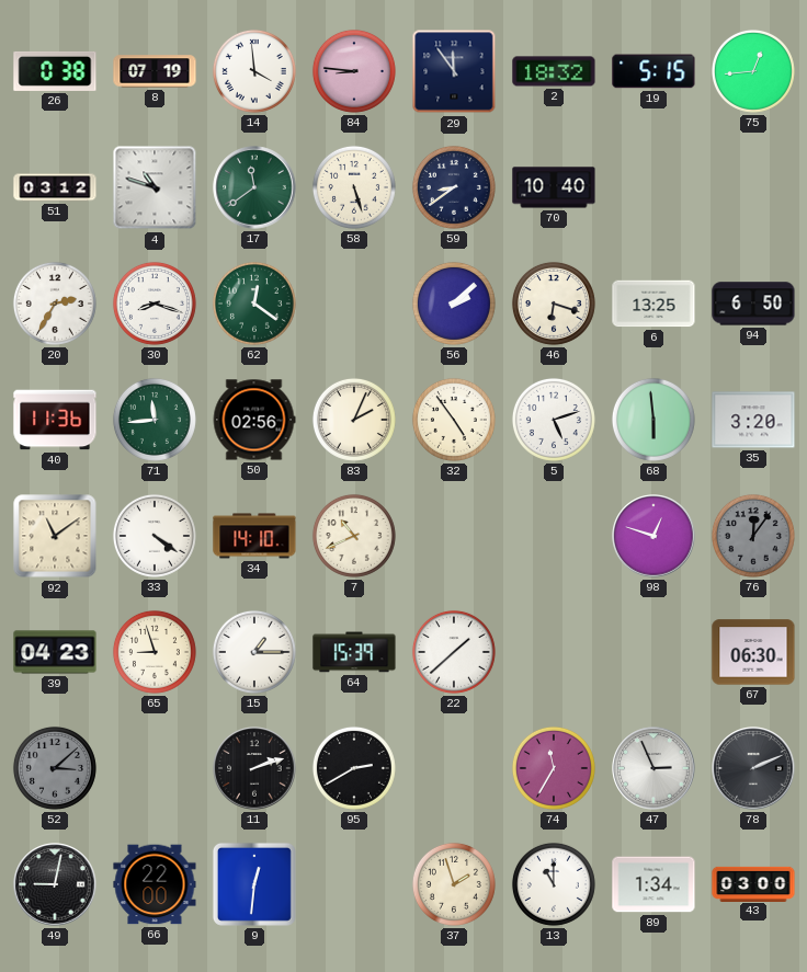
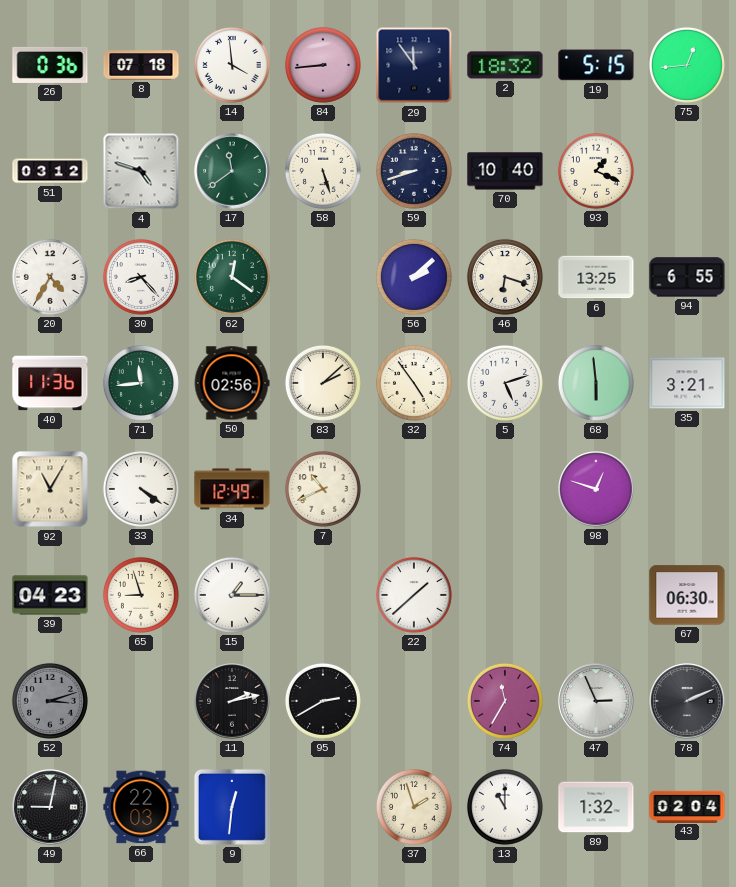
26: 0:38 -> 0:36
8: 07:19 -> 07:18
84: 8:46 -> 8:44
4: 10:48 -> 4:48
59: 8:39 -> 8:42
93: none -> 1:19
20: 2:35 -> 4:35
30: 8:18 -> 8:23
94: 6:50 -> 6:55
83: 2:04 -> 2:08
35: 3:20 -> 3:21
92: 11:09 -> 11:05
34: 14:10 -> 12:49
76: 12:06 -> none
64: 15:39 -> none
52: 3:08 -> 3:12
11: 2:12 -> 2:13
66: 22:00 -> 22:03
89: 1:34 -> 1:32
43: 03:00 -> 02:04
